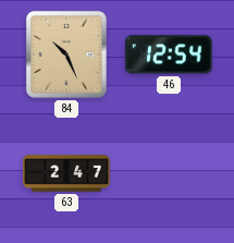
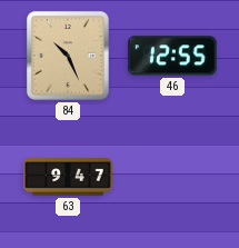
46: 12:54 -> 12:55
63: 2:47 -> 9:47
